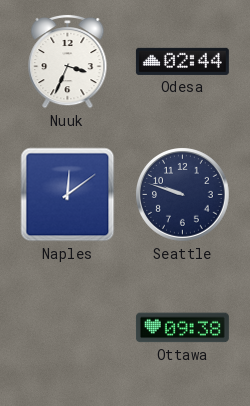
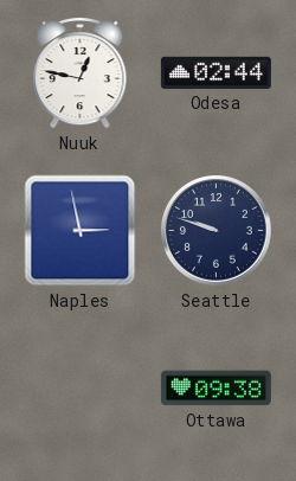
Nuuk: 3:34 -> 12:47
Naples: 12:09 -> 2:58
